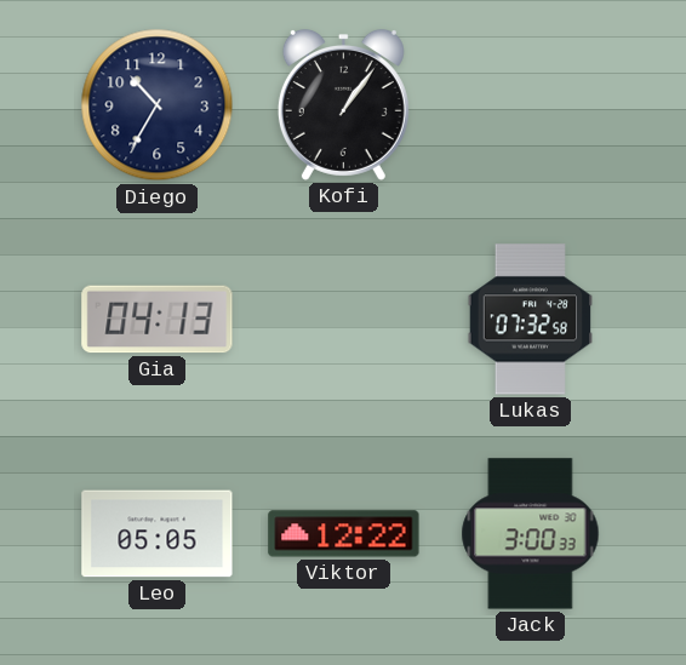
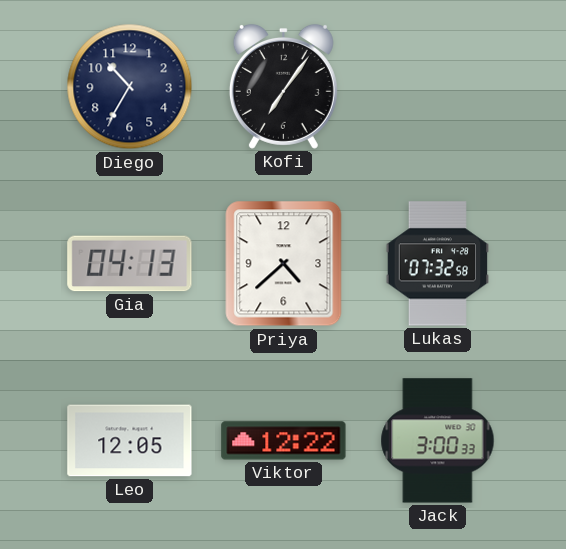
Kofi: 1:06 -> 7:06
Priya: none -> 4:38
Leo: 05:05 -> 12:05
